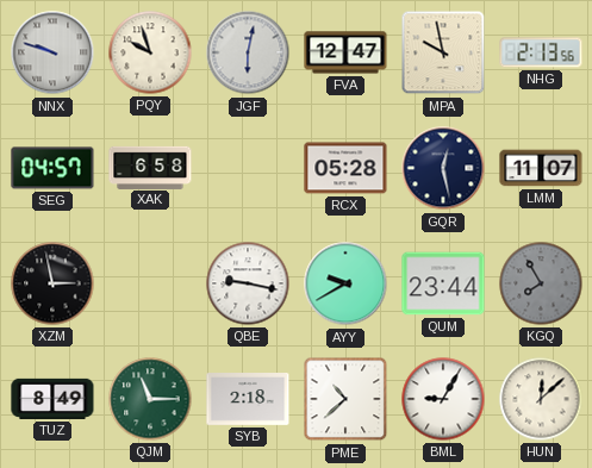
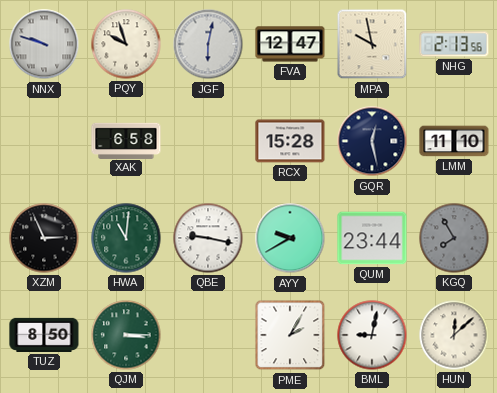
SEG: 04:57 -> none
RCX: 05:28 -> 15:28
LMM: 11:07 -> 11:10
XZM: 2:58 -> 2:56
HWA: none -> 11:01
TUZ: 8:49 -> 8:50
QJM: 11:15 -> 3:15
SYB: 2:18 -> none
PME: 10:38 -> 2:05
BML: 9:05 -> 9:02
